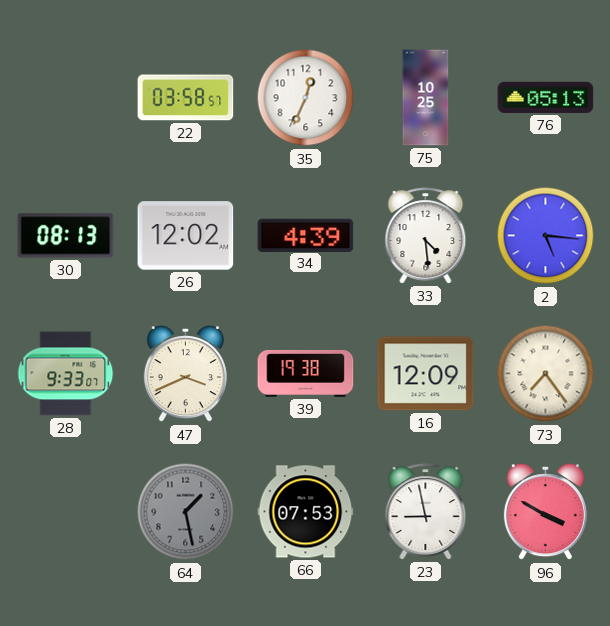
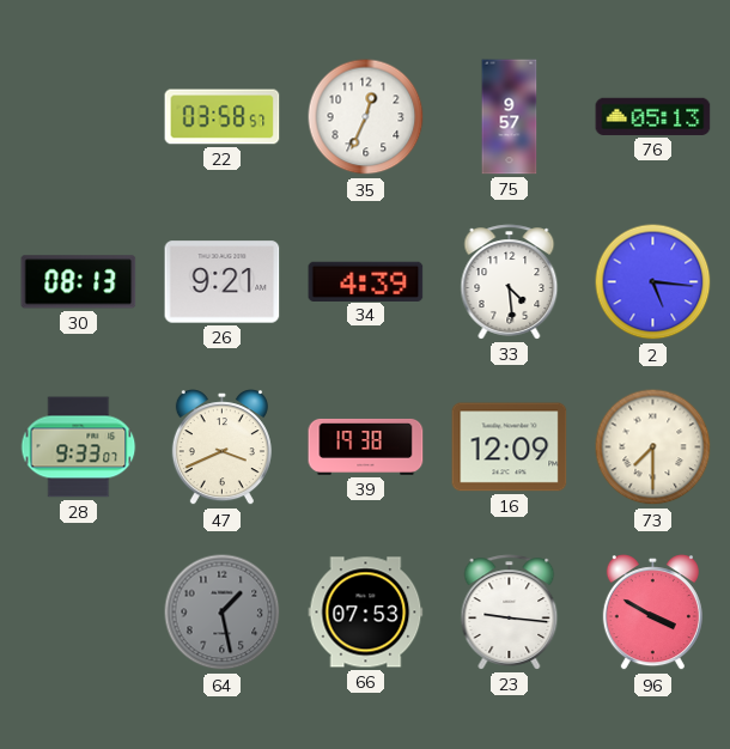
75: 10:25 -> 9:57
26: 12:02 -> 9:21
73: 7:24 -> 7:30
23: 8:58 -> 9:16
